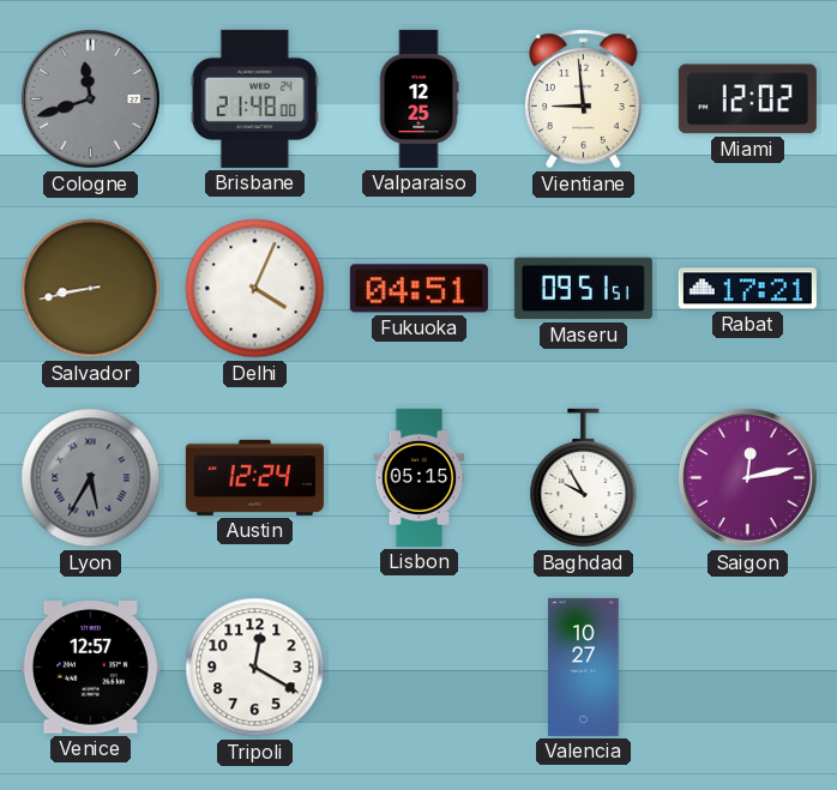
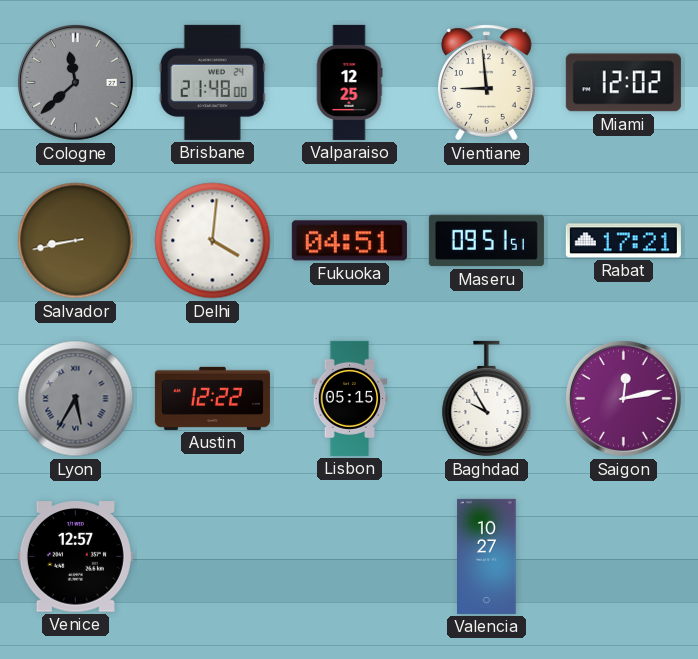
Cologne: 11:42 -> 11:38
Delhi: 4:04 -> 4:01
Austin: 12:24 -> 12:22
Tripoli: 12:20 -> none
